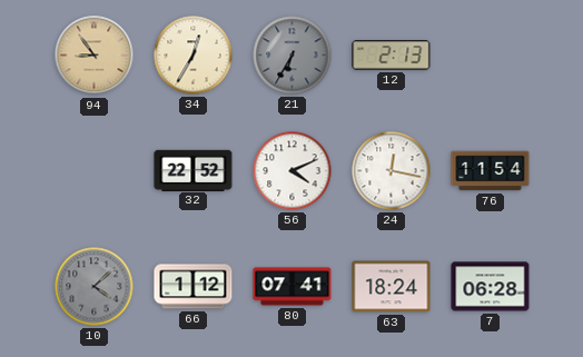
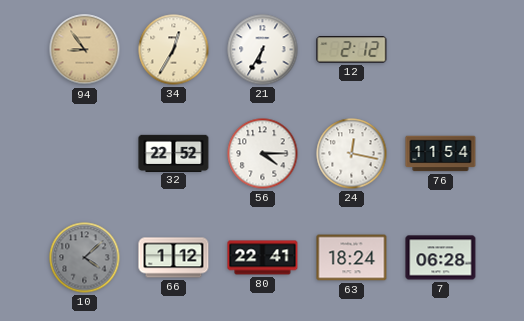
21 dial: grey -> white
12: 2:13 -> 2:12
56: 4:11 -> 4:15
80: 07:41 -> 22:41
